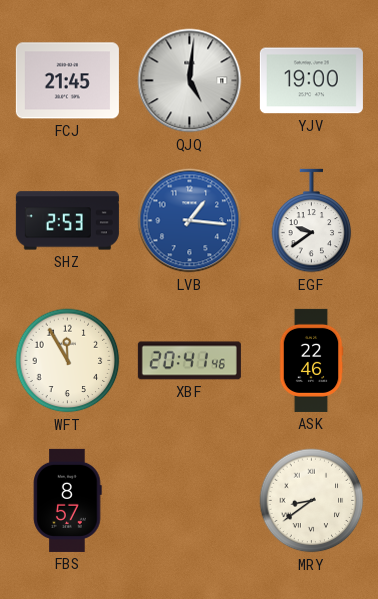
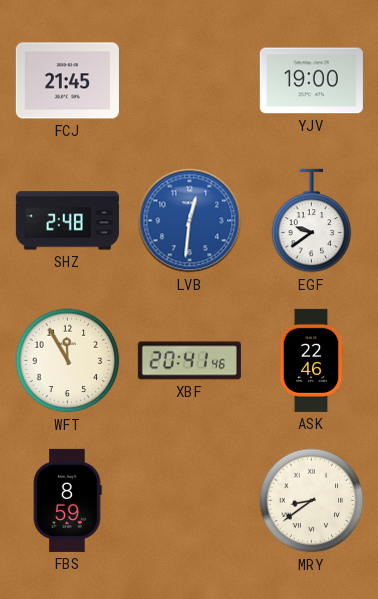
QJQ: 5:01 -> none
SHZ: 2:53 -> 2:48
LVB: 1:16 -> 12:31
FBS: 8:57 -> 8:59
